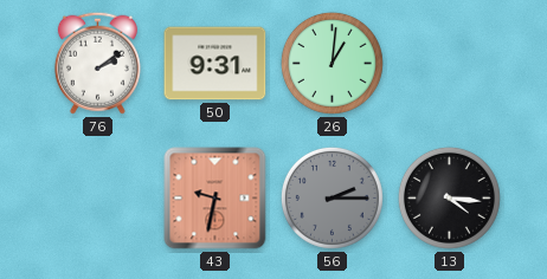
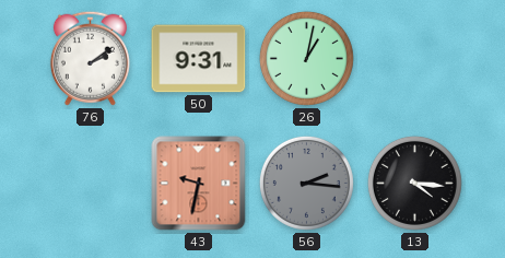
26: 1:01 -> 1:02
56: 2:15 -> 2:16
